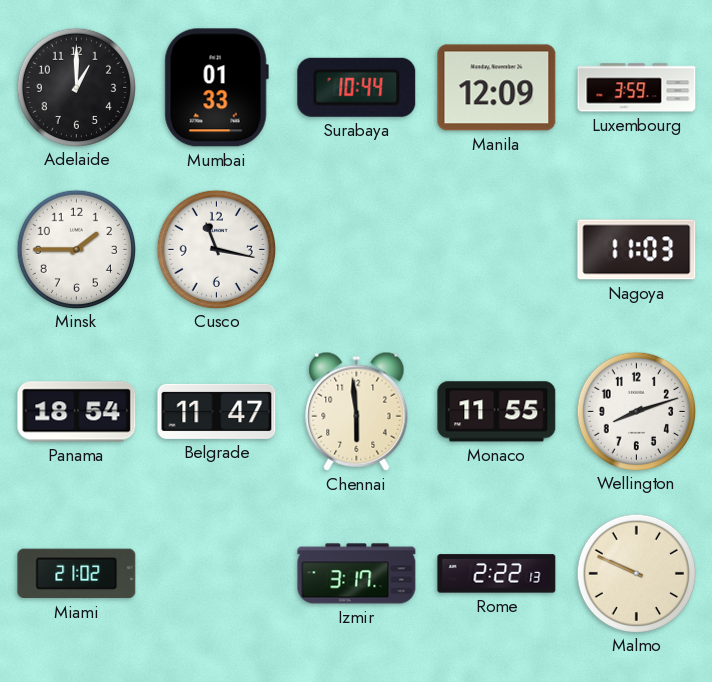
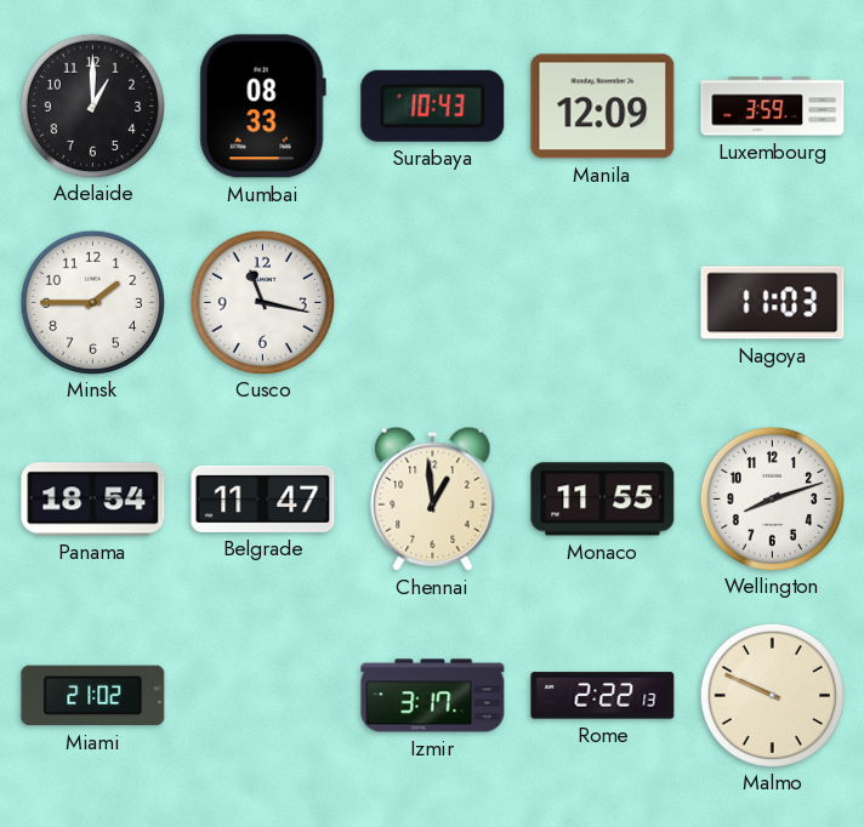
Mumbai: 01:33 -> 08:33
Surabaya: 10:44 -> 10:43
Chennai: 5:59 -> 12:59
